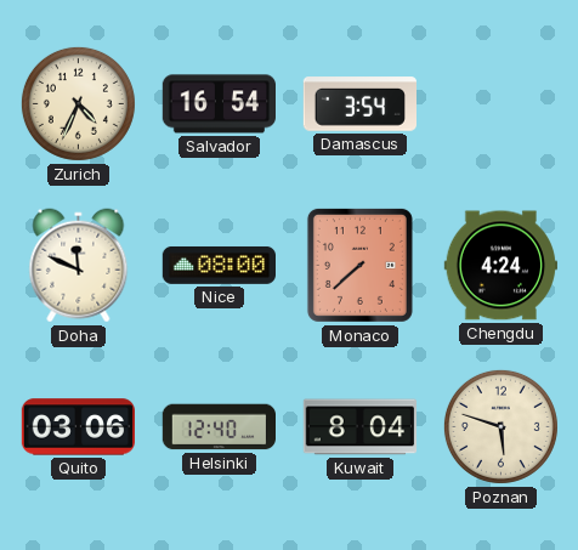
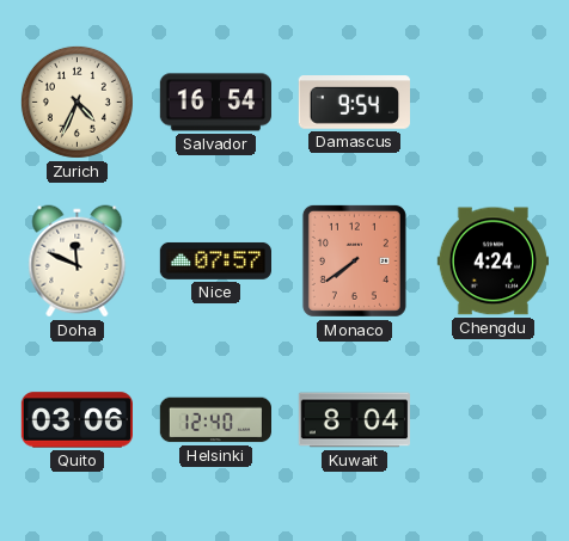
Damascus: 3:54 -> 9:54
Nice: 08:00 -> 07:57
Monaco: 7:38 -> 7:39
Poznan: 5:48 -> none
